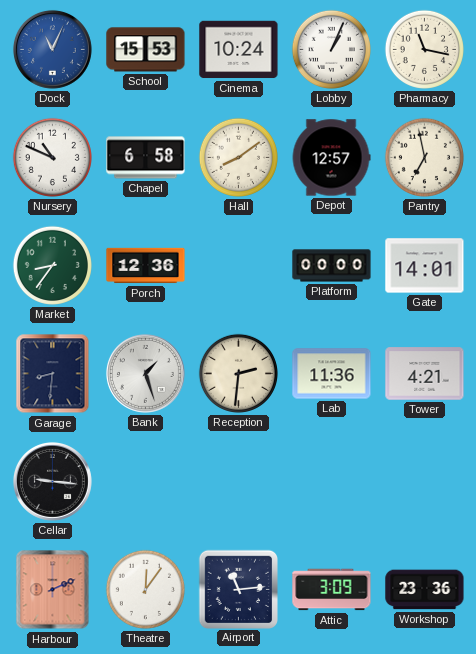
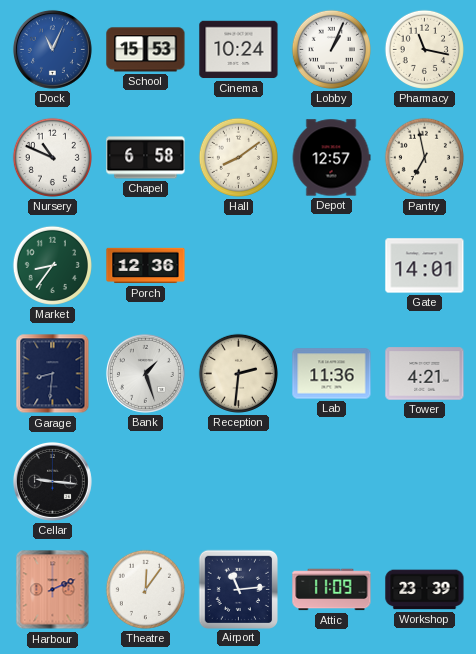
Platform: 00:00 -> none
Attic: 3:09 -> 11:09
Workshop: 23:36 -> 23:39
